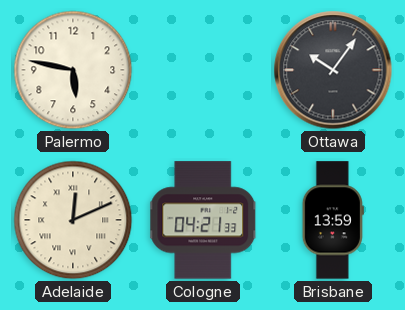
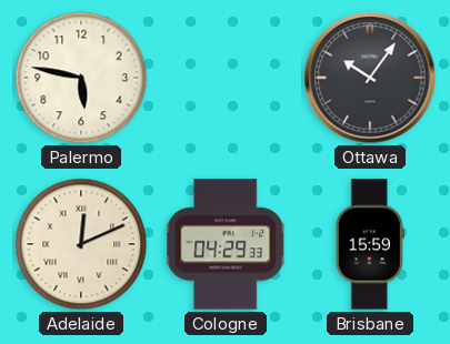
Cologne: 04:21 -> 04:29
Brisbane: 13:59 -> 15:59
